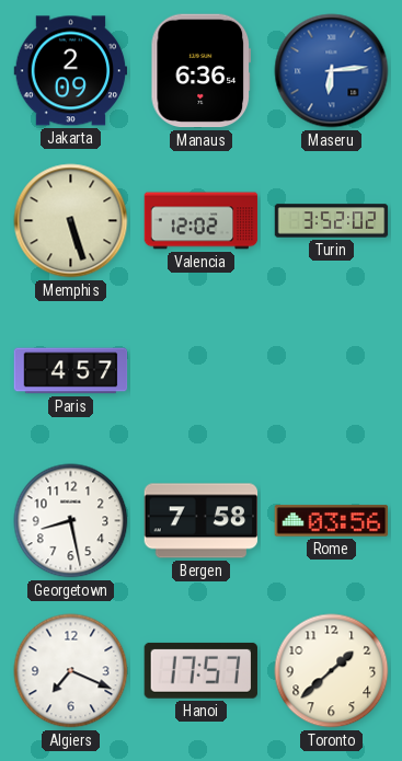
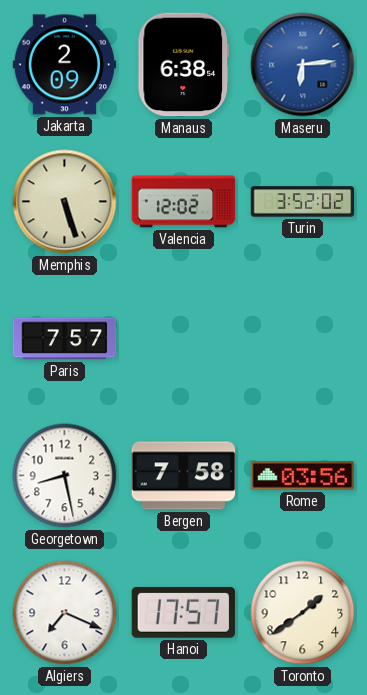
Manaus: 6:36 -> 6:38
Paris: 4:57 -> 7:57
Toronto: 1:38 -> 1:39
